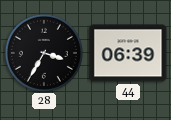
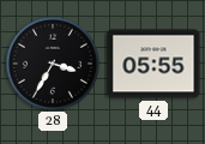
44: 06:39 -> 05:55
